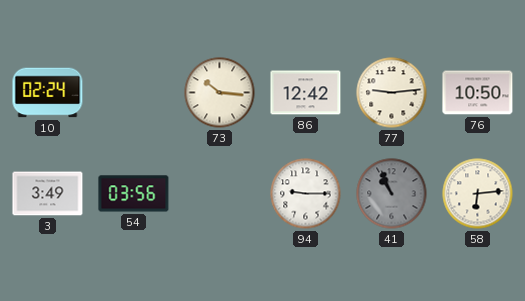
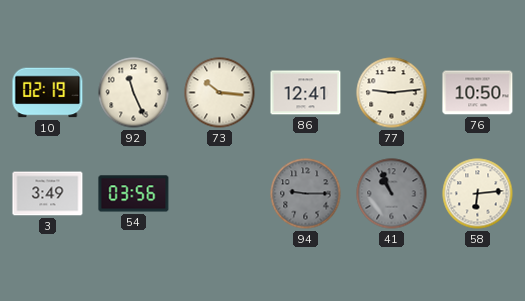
10: 02:24 -> 02:19
92: none -> 11:26
86: 12:42 -> 12:41
94 dial: white -> grey
